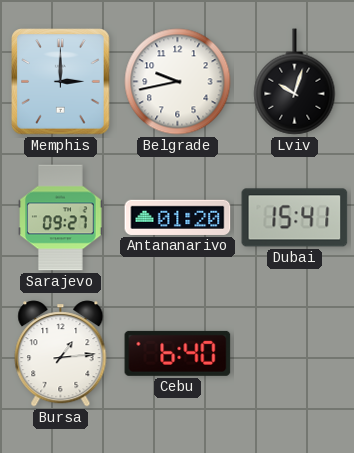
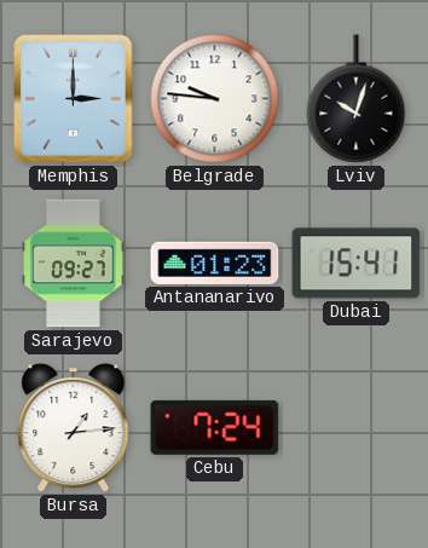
Belgrade: 9:43 -> 9:46
Antananarivo: 01:20 -> 01:23
Cebu: 6:40 -> 7:24
